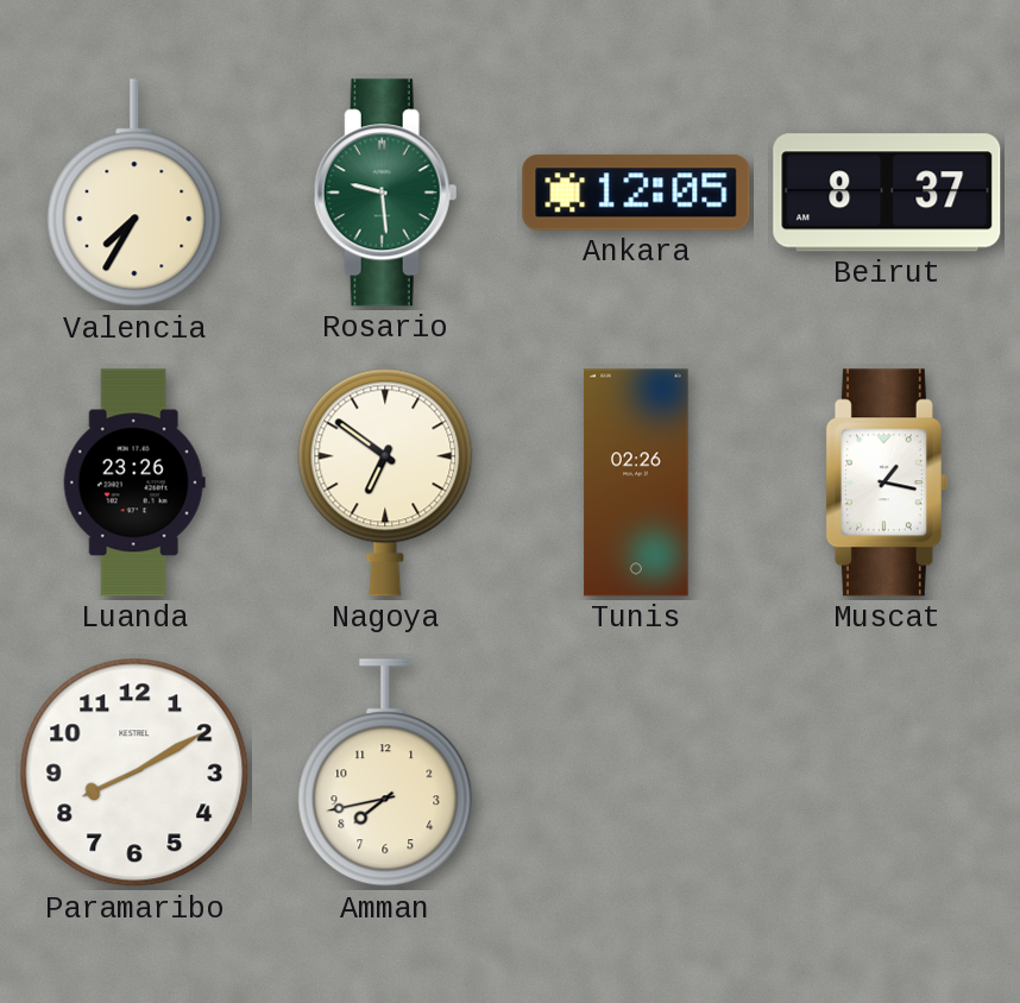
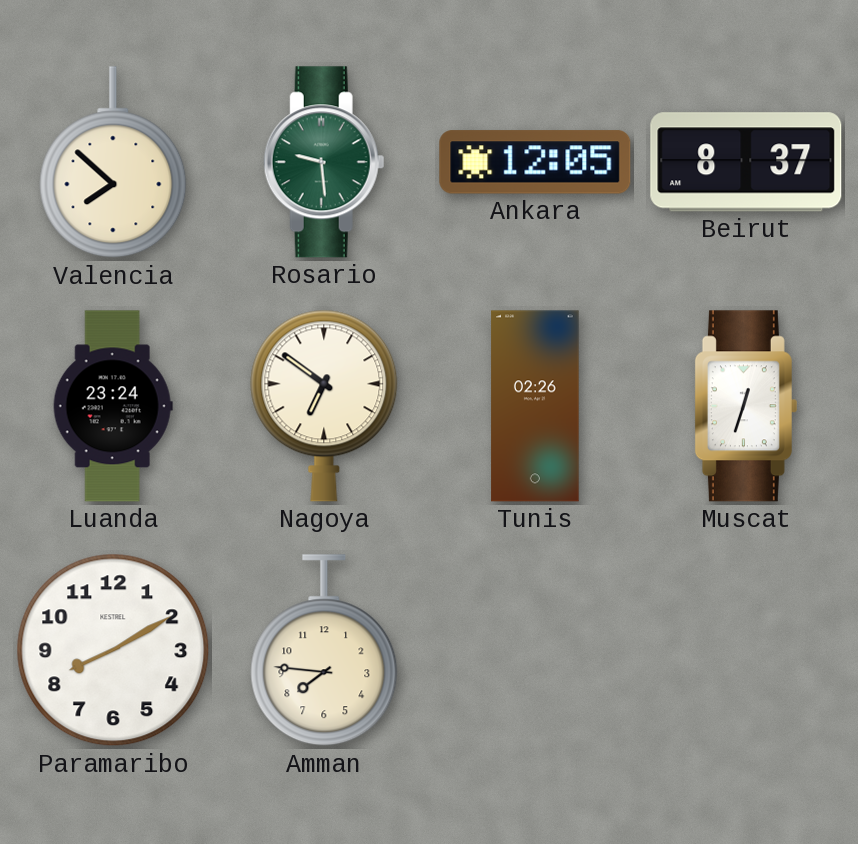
Valencia: 7:35 -> 7:52
Luanda: 23:26 -> 23:24
Muscat: 1:17 -> 12:33
Amman: 7:43 -> 7:46
